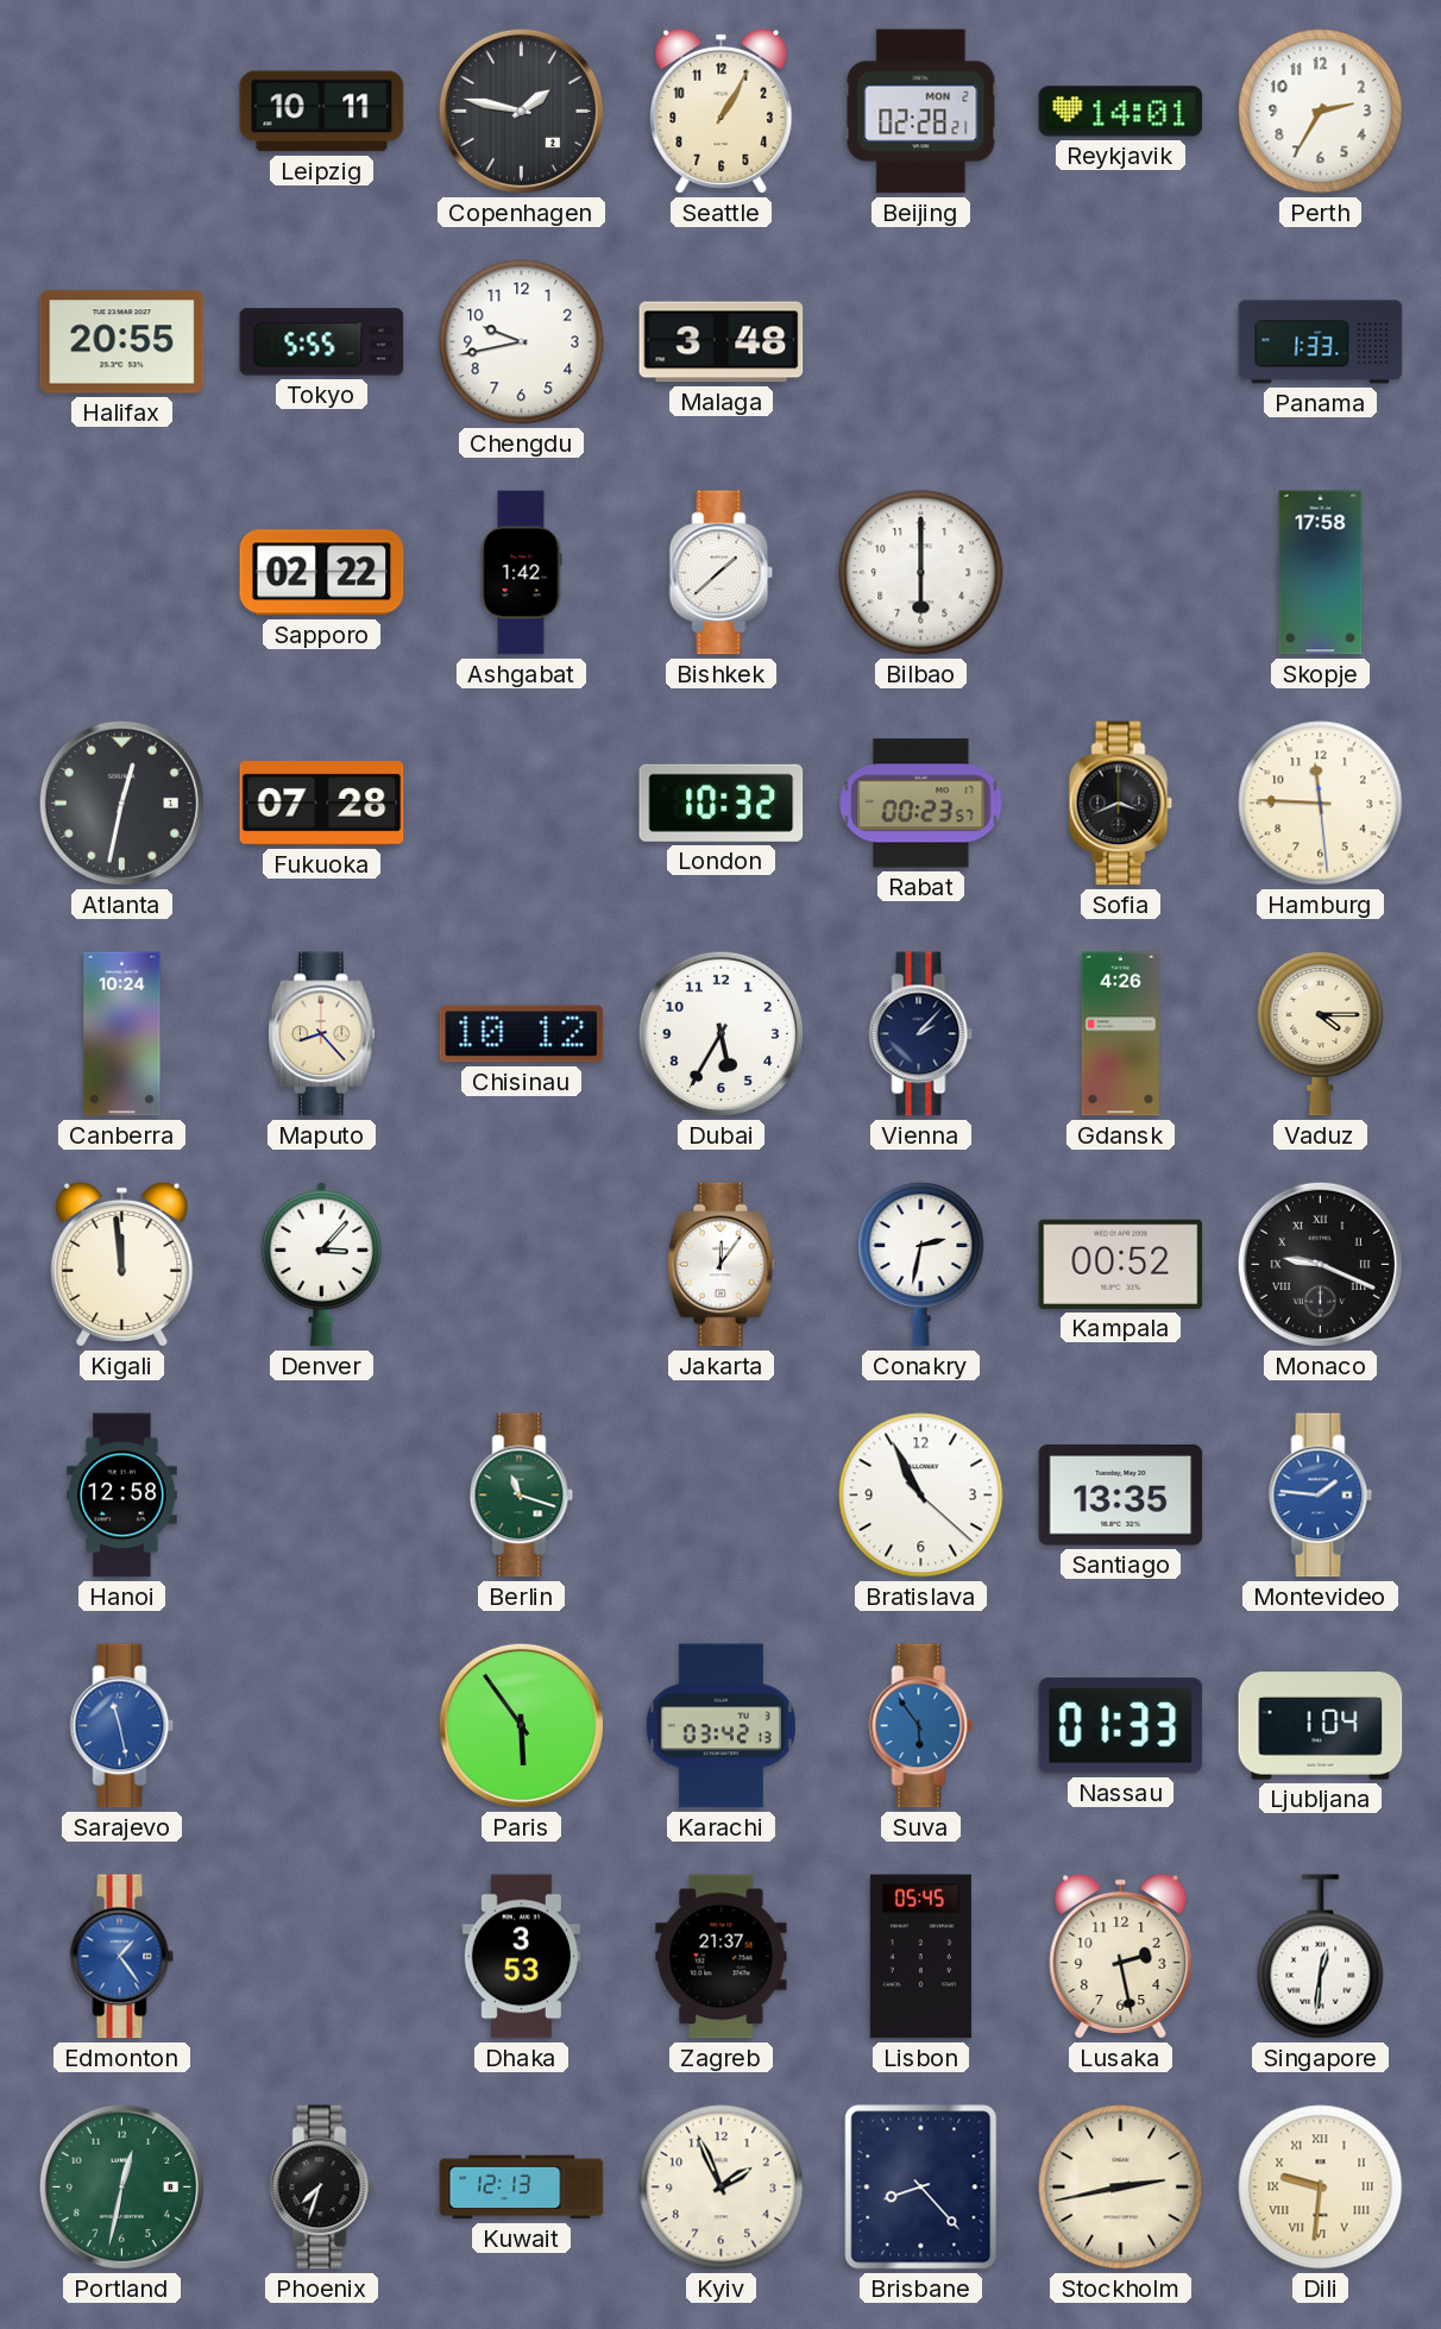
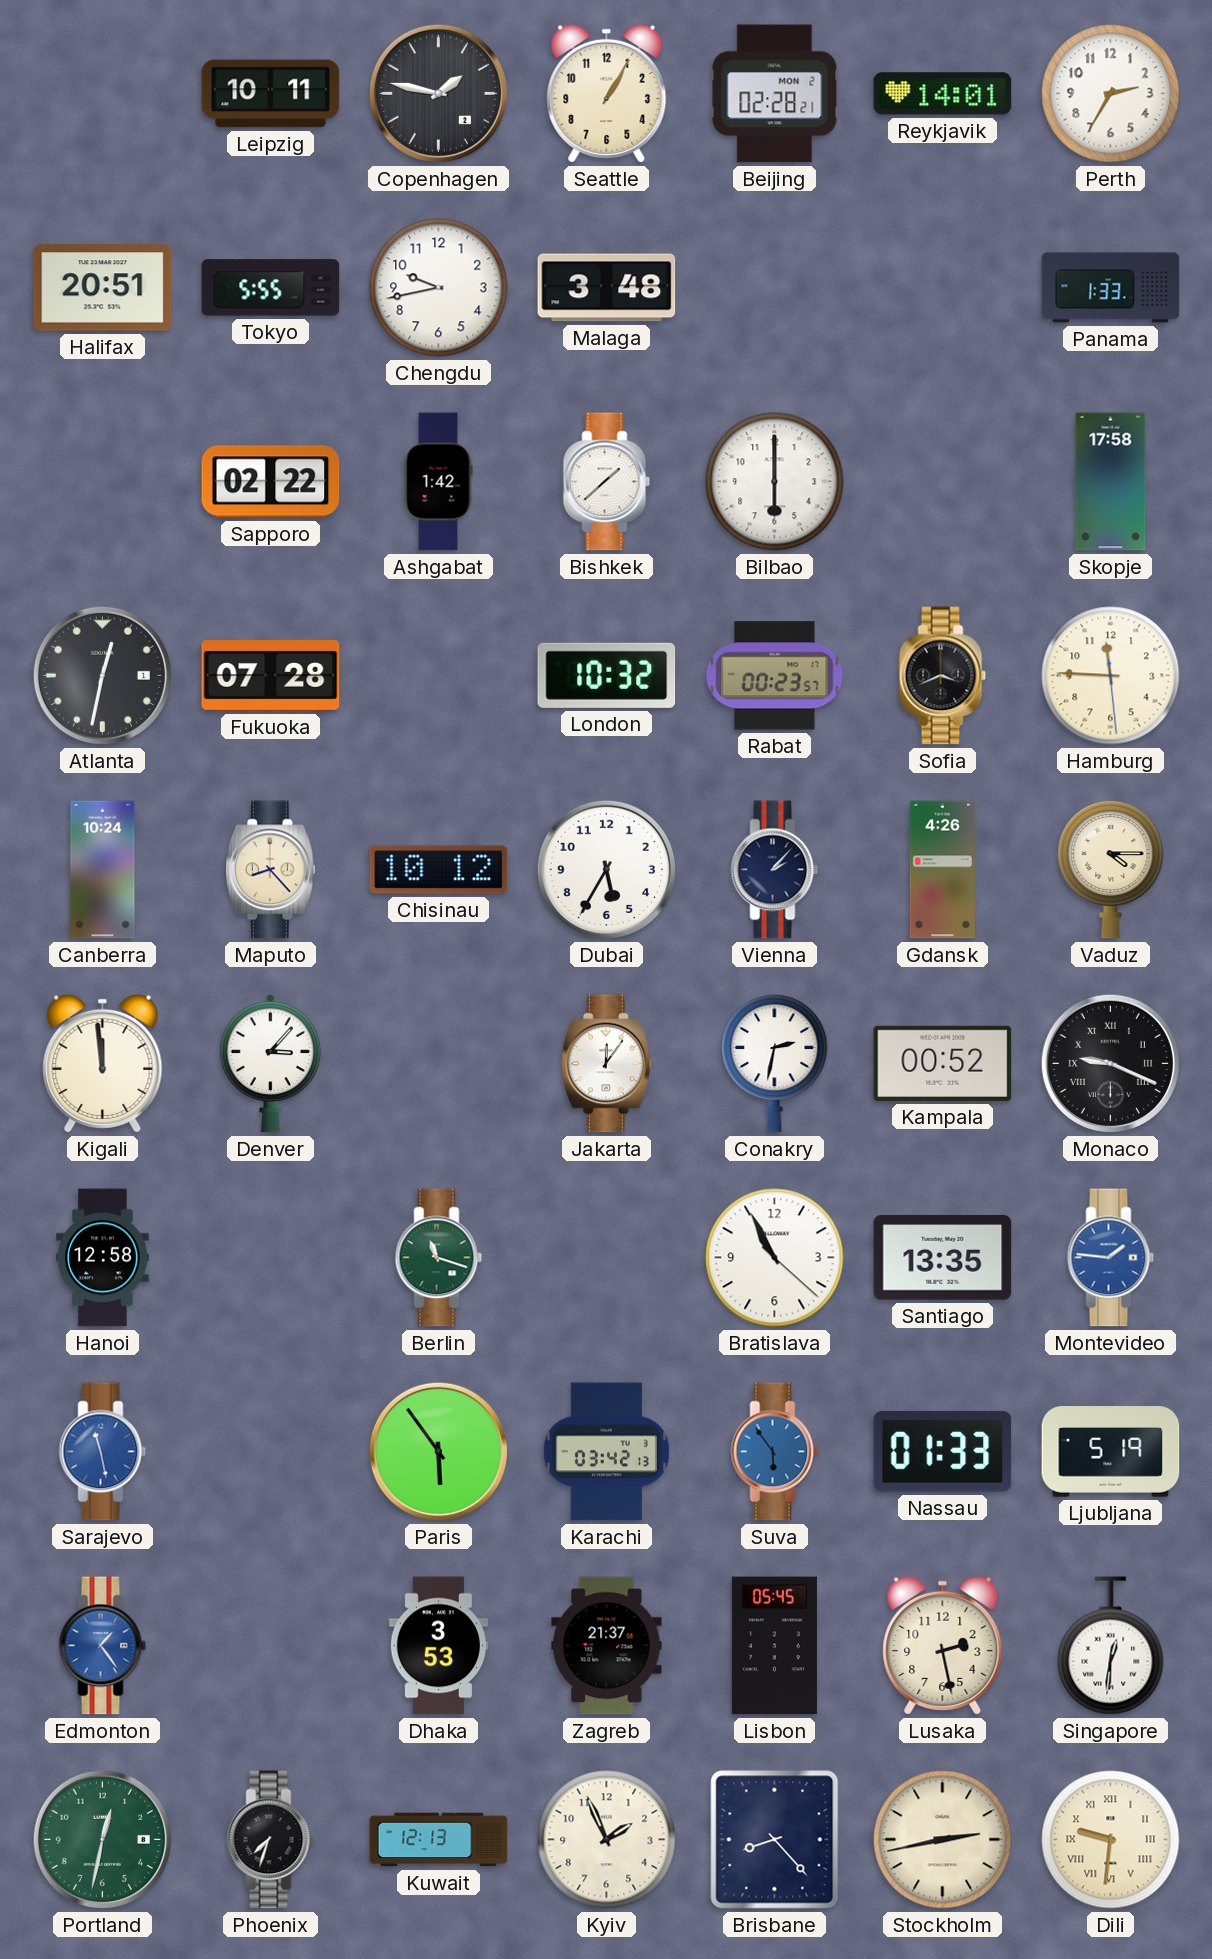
Halifax: 20:55 -> 20:51
Ljubljana: 1:04 -> 5:19
